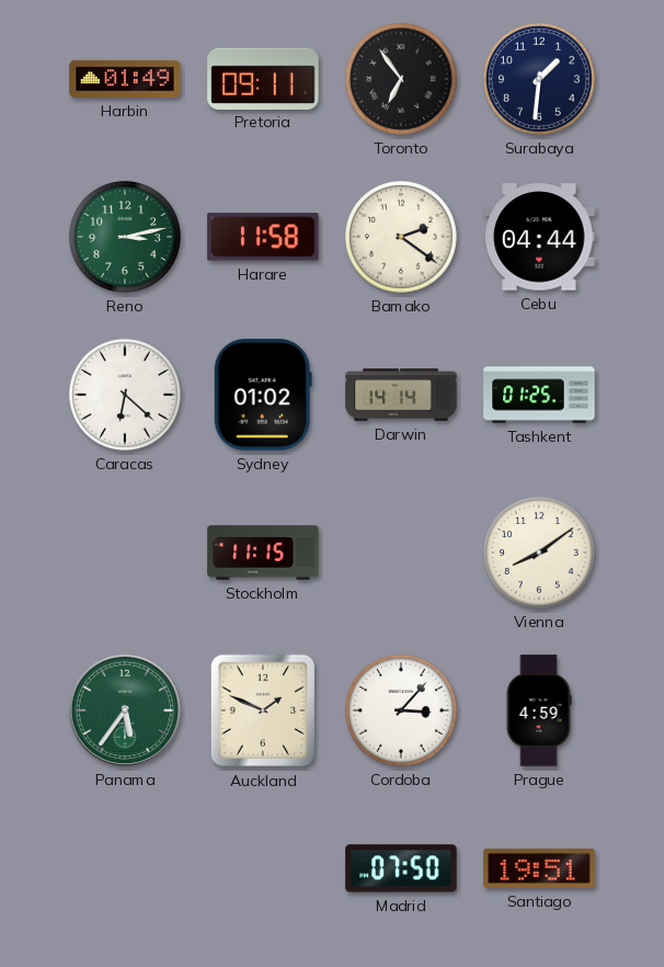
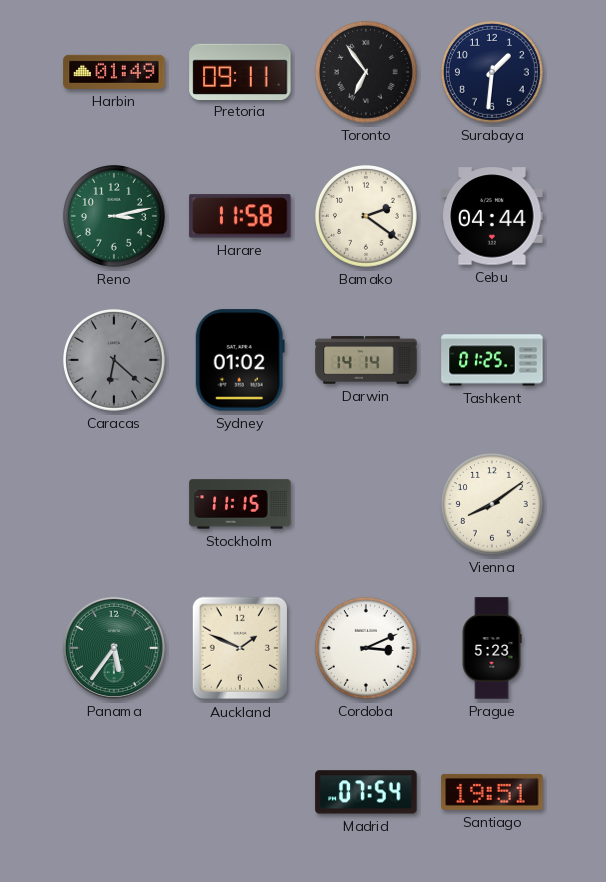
Caracas dial: white -> grey
Cordoba: 3:07 -> 3:11
Prague: 4:59 -> 5:23
Madrid: 07:50 -> 07:54
